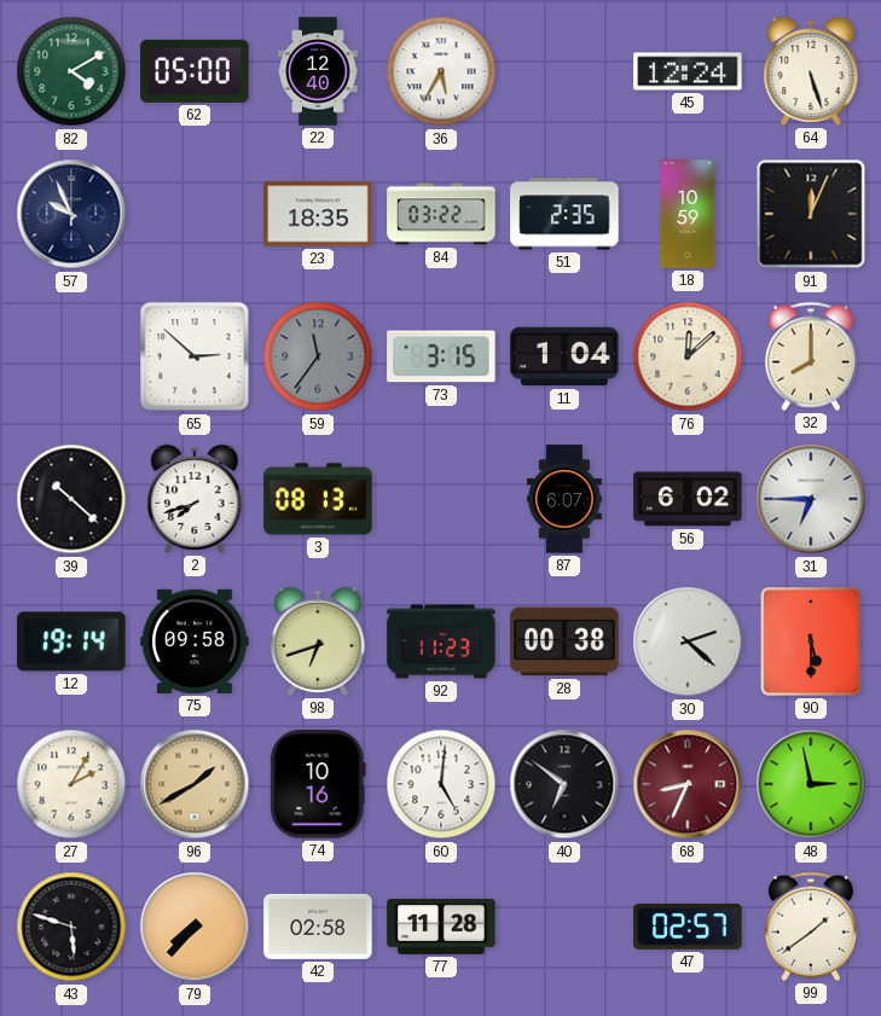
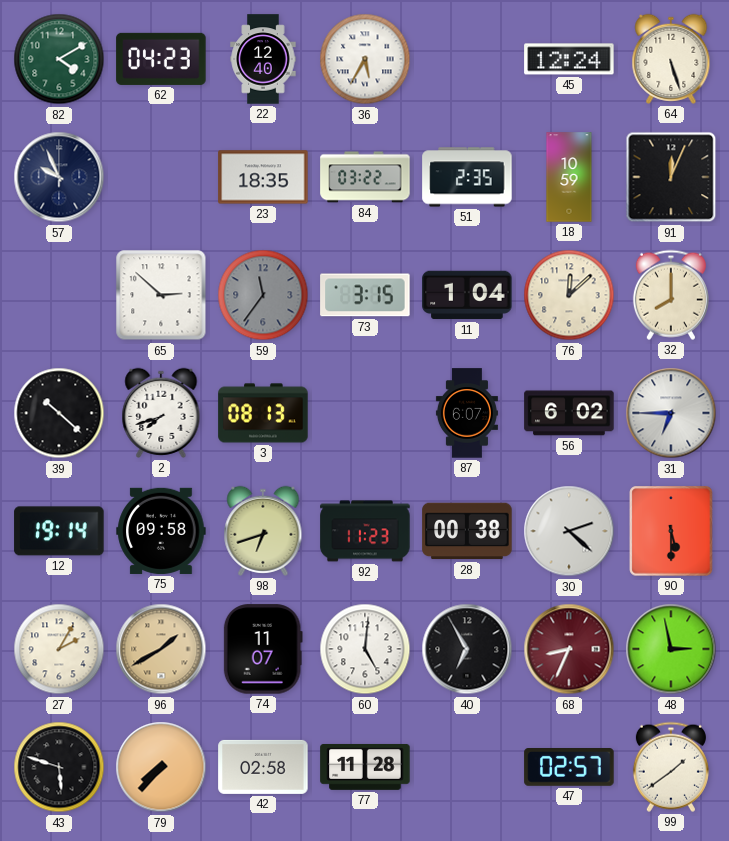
62: 05:00 -> 04:23
74: 10:16 -> 11:07
40: 6:51 -> 6:55
